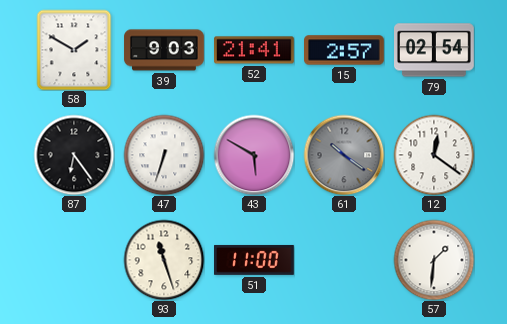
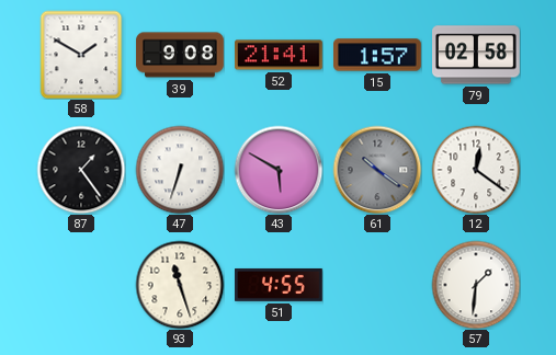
39: 9:03 -> 9:08
15: 2:57 -> 1:57
79: 02:54 -> 02:58
87: 6:24 -> 1:24
51: 11:00 -> 4:55
